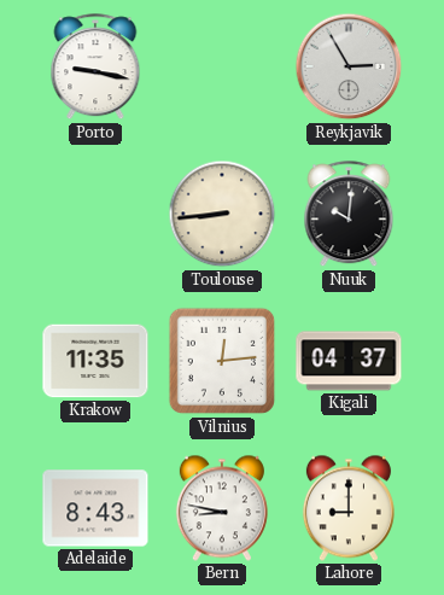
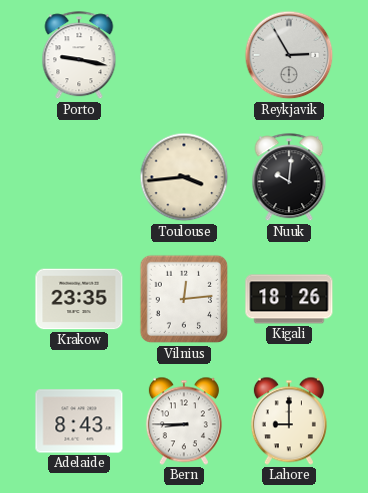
Toulouse: 8:44 -> 3:44
Krakow: 11:35 -> 23:35
Kigali: 04:37 -> 18:26
Bern: 8:47 -> 8:45
